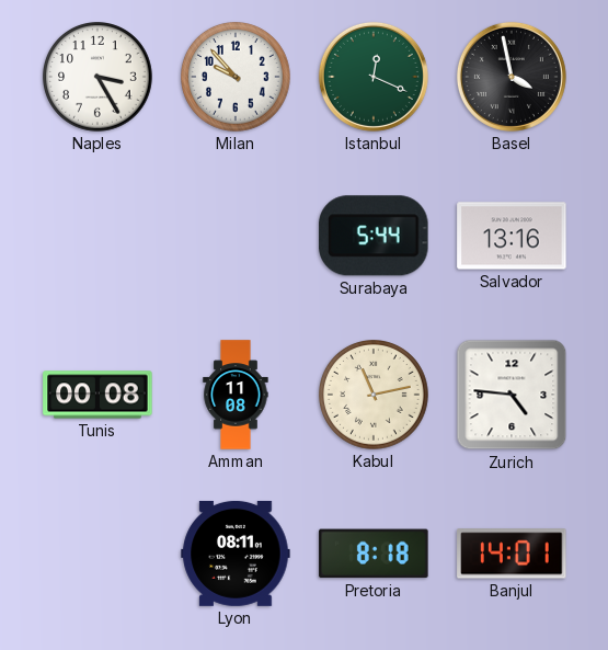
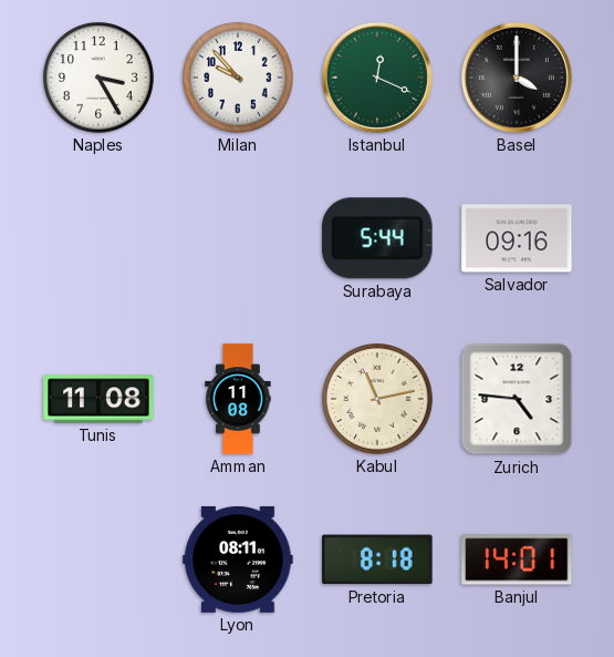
Basel: 3:58 -> 4:00
Salvador: 13:16 -> 09:16
Tunis: 00:08 -> 11:08
